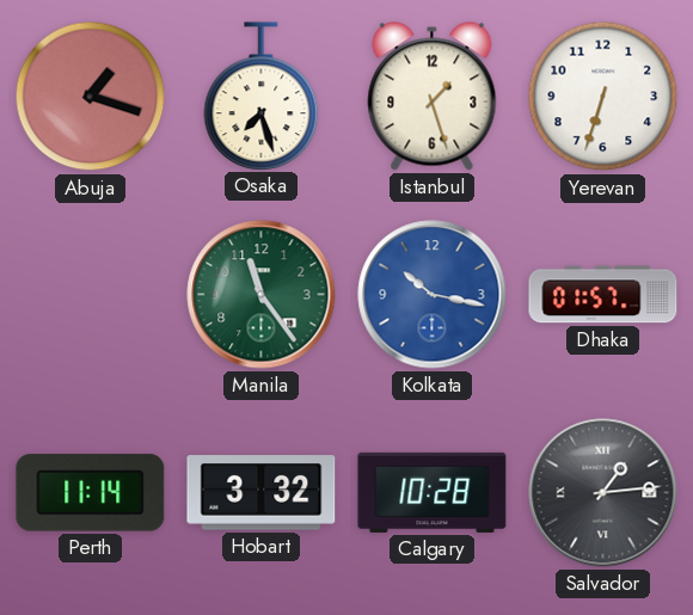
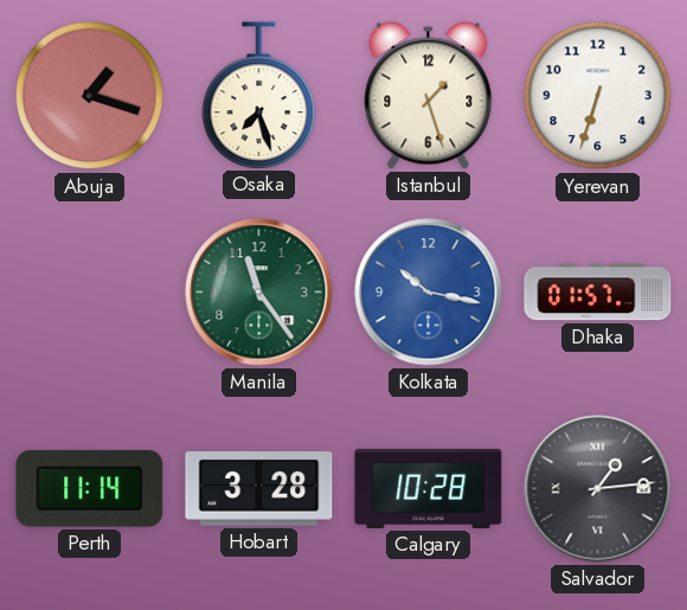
Hobart: 3:32 -> 3:28
